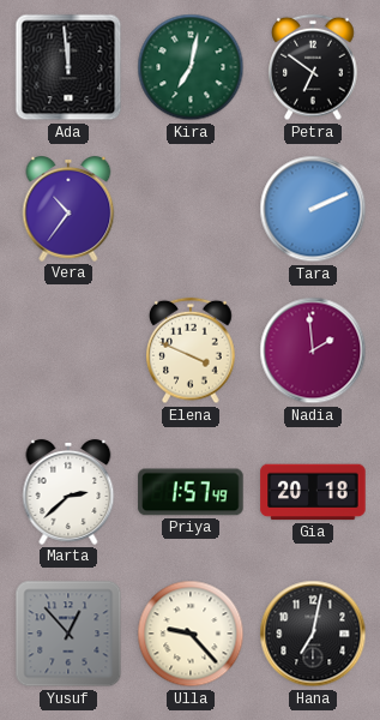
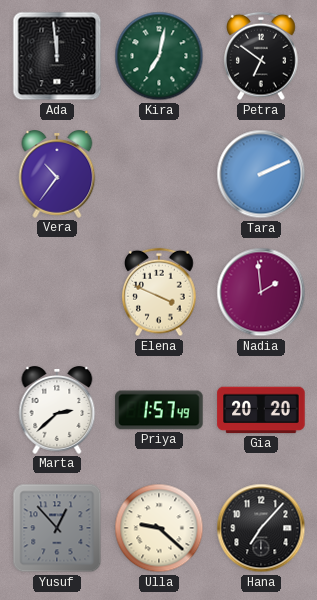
Gia: 20:18 -> 20:20
Ulla: 9:23 -> 9:22
Hana: 7:02 -> 7:07
